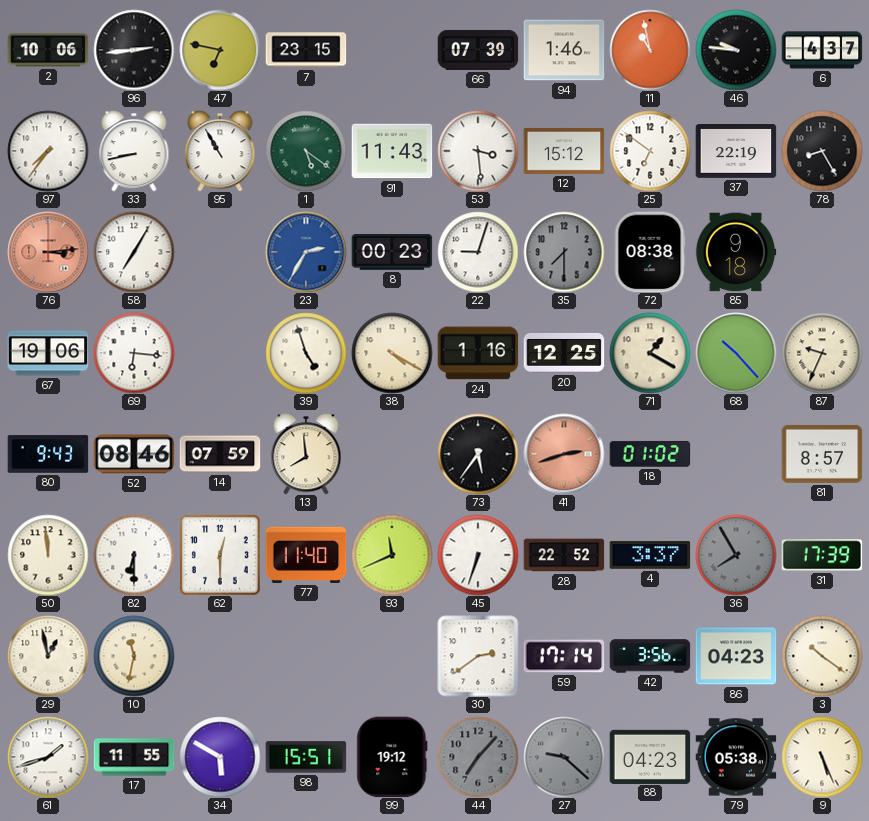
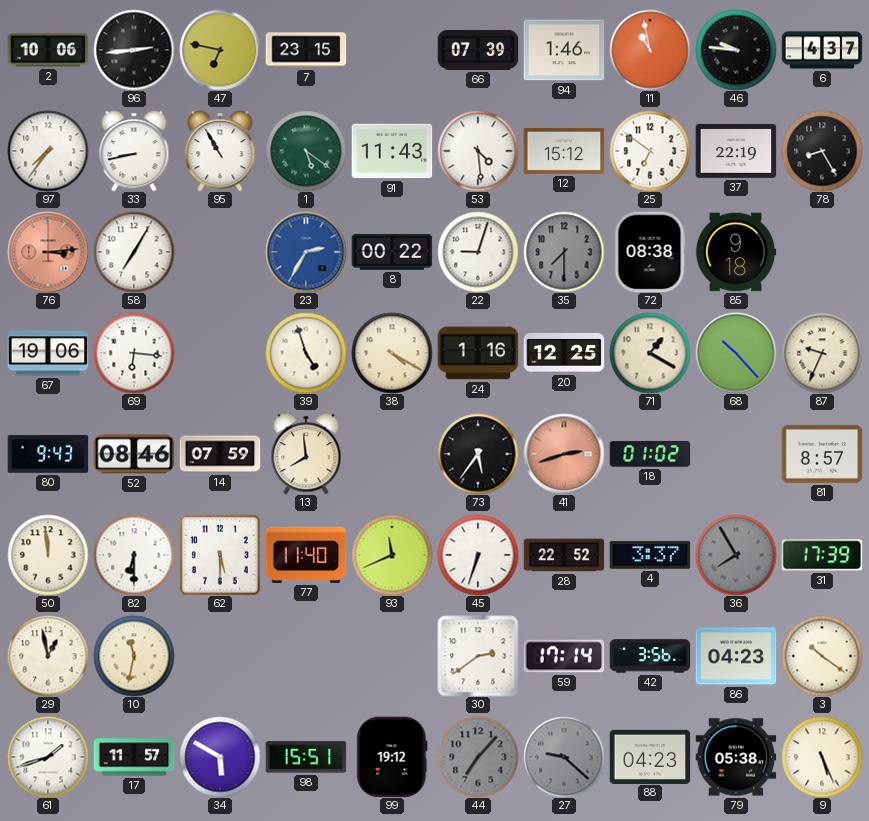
53: 3:29 -> 4:29
8: 00:23 -> 00:22
62: 12:30 -> 5:30
17: 11:55 -> 11:57
